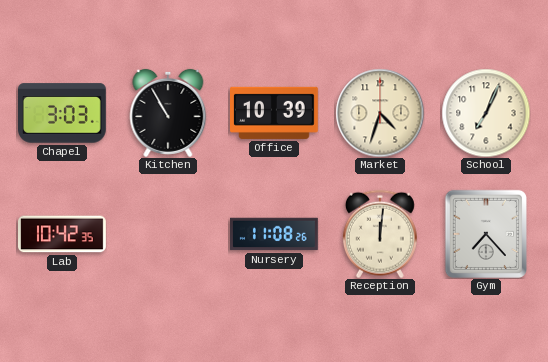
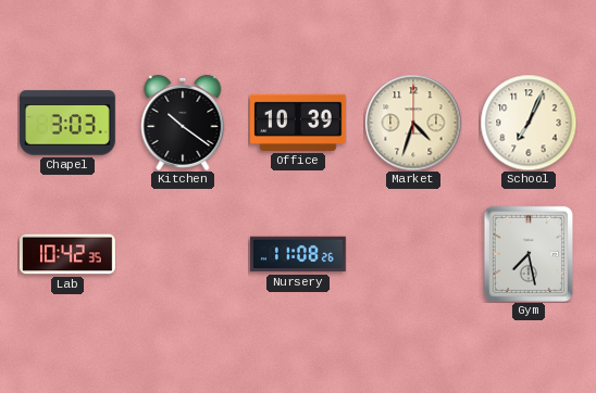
Kitchen: 10:55 -> 10:21
Reception: 12:01 -> none
Gym: 7:23 -> 7:28
